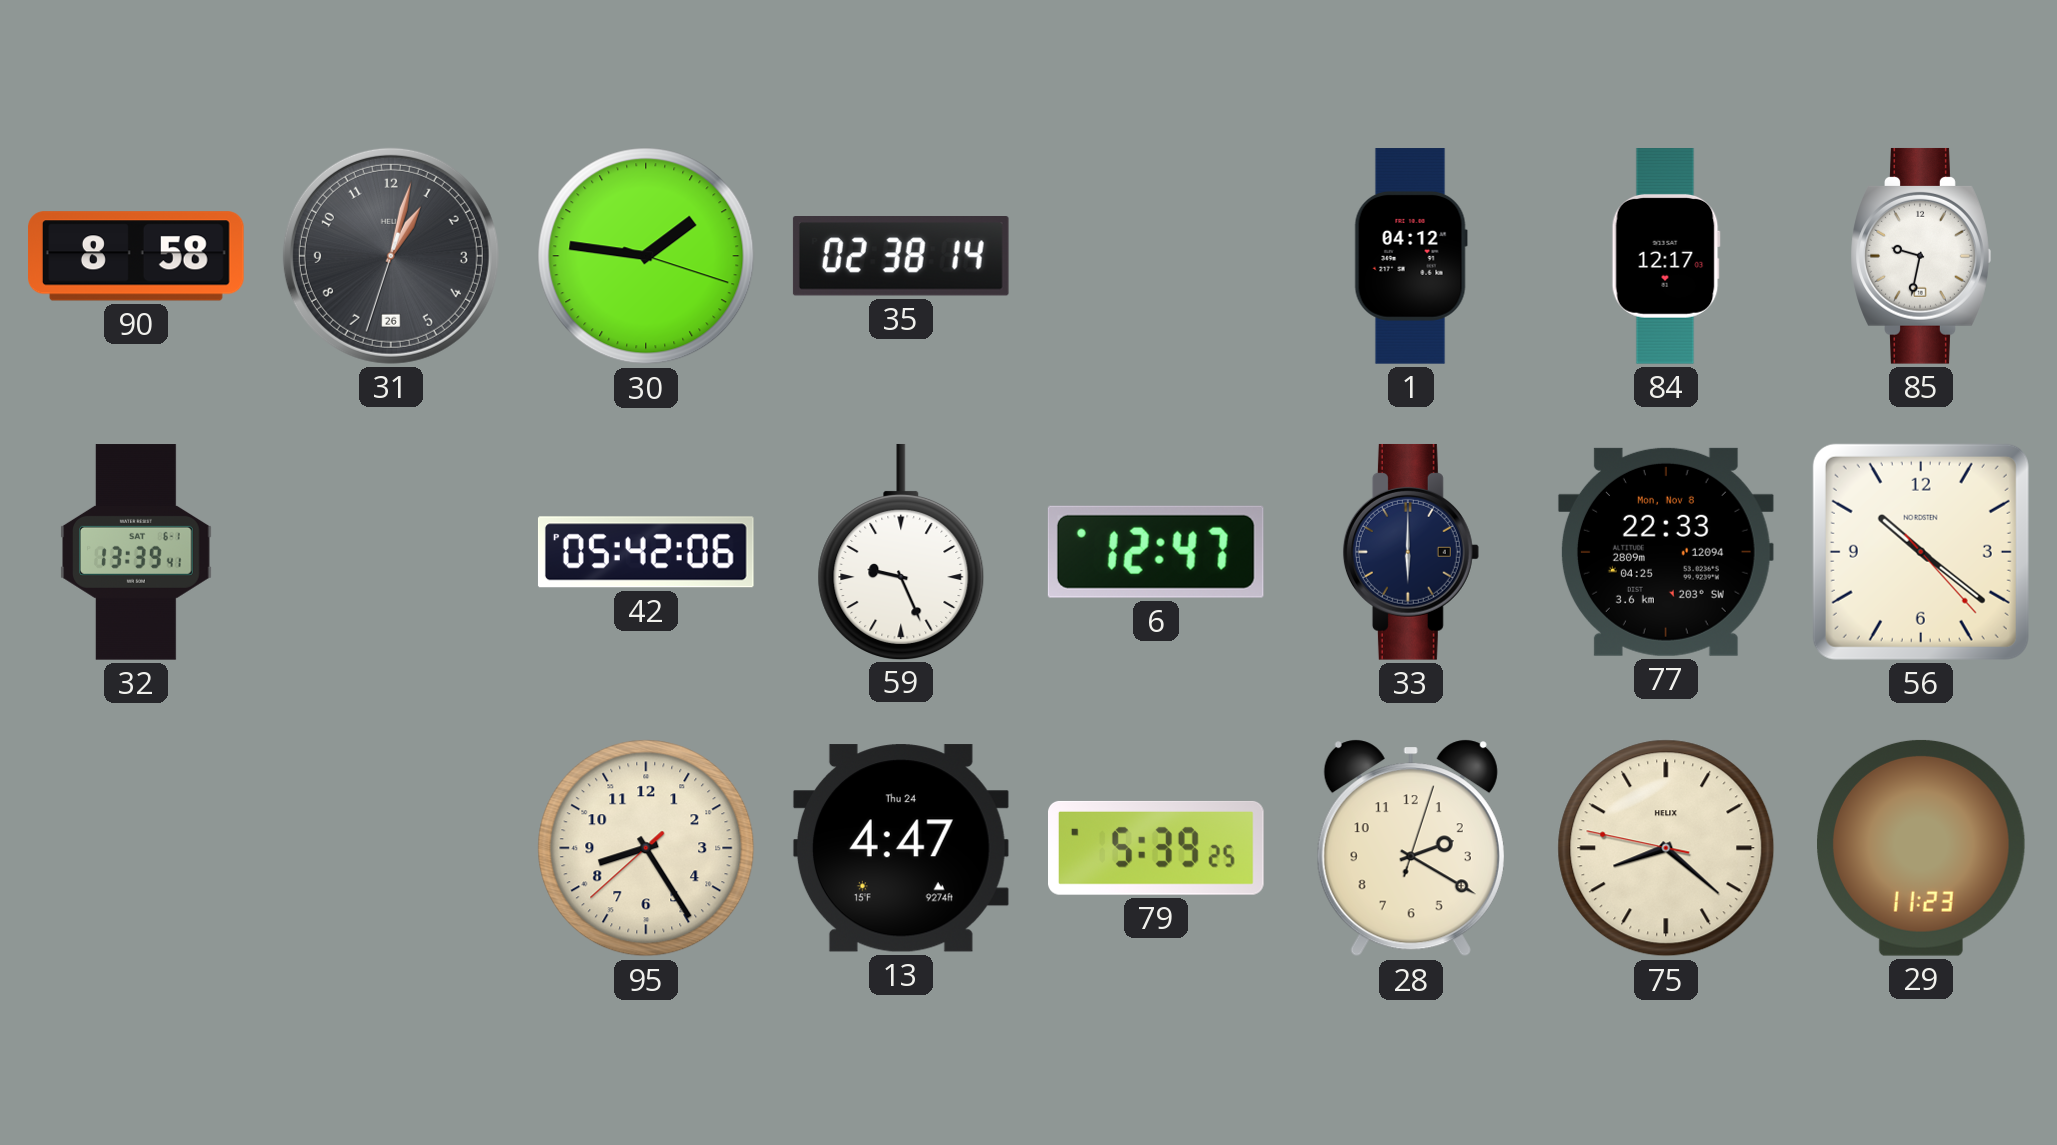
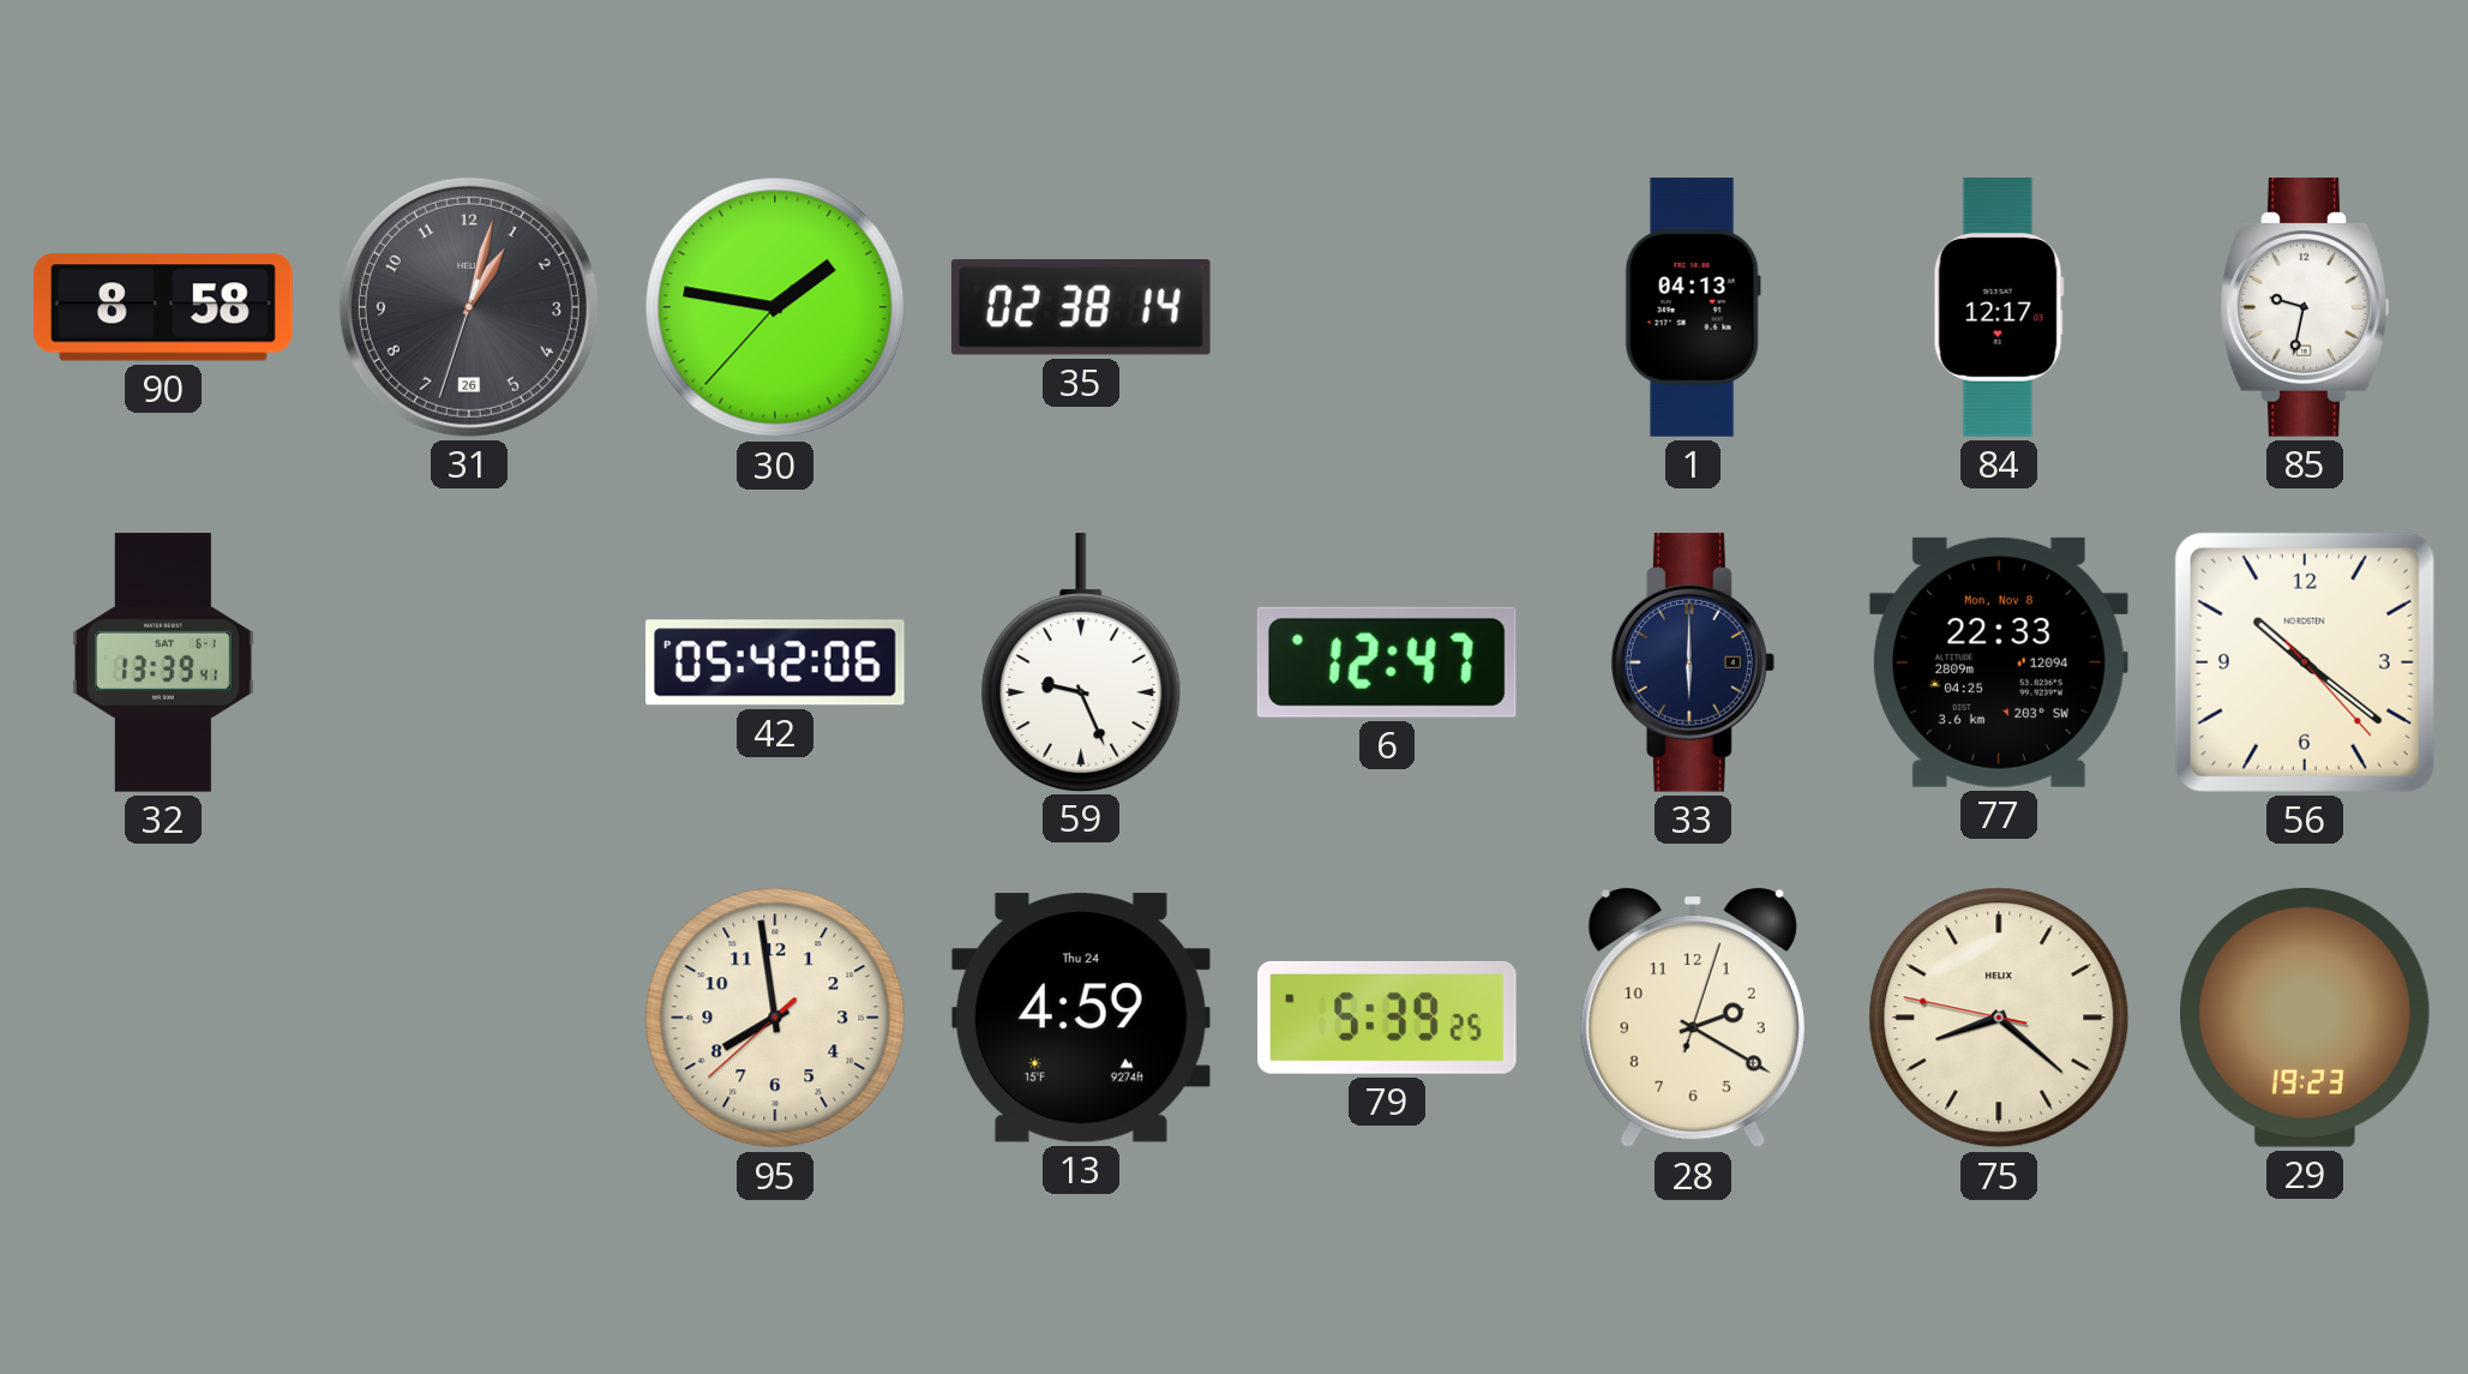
30: 1:46:18 -> 1:46:37
1: 04:12 -> 04:13
95: 8:24 -> 7:58
13: 4:47 -> 4:59
29: 11:23 -> 19:23
